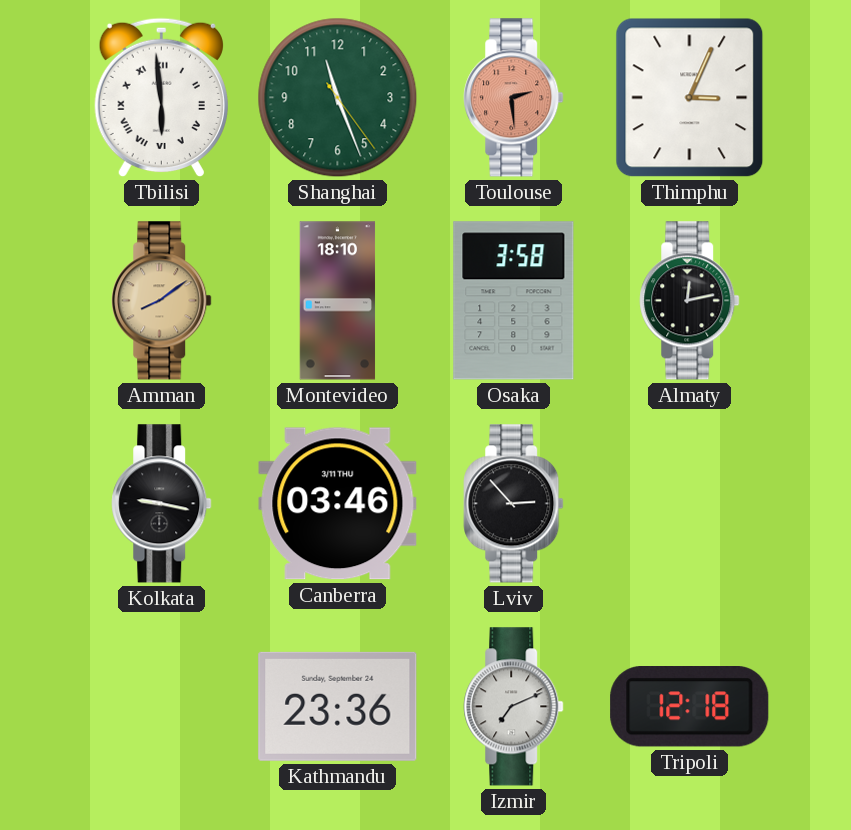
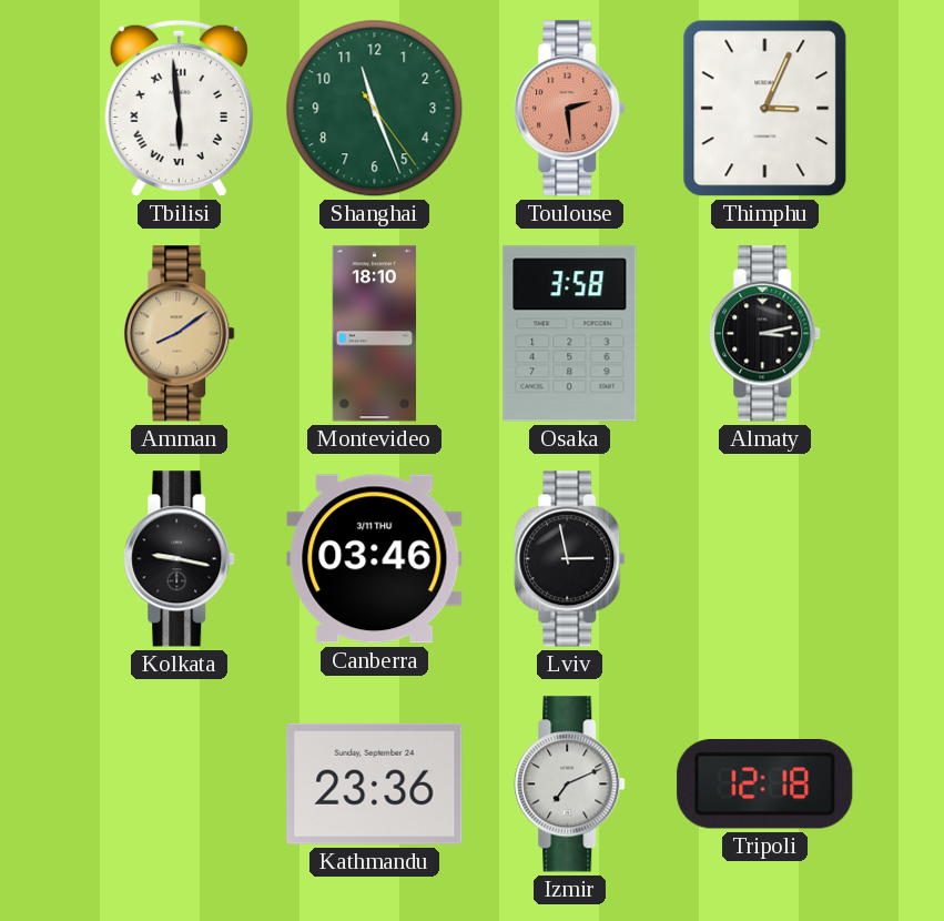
Almaty: 12:13 -> 3:13
Lviv: 2:53 -> 2:58
